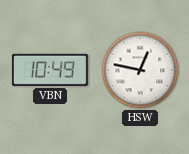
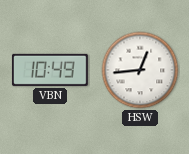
HSW: 12:47 -> 12:44
